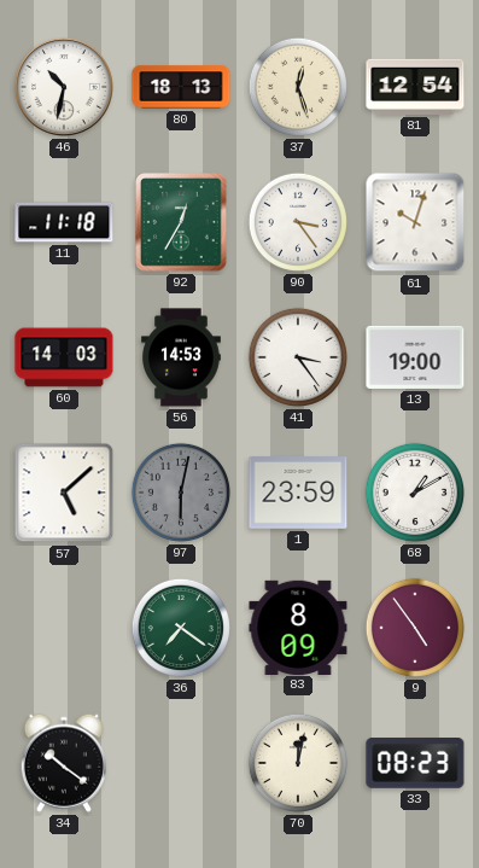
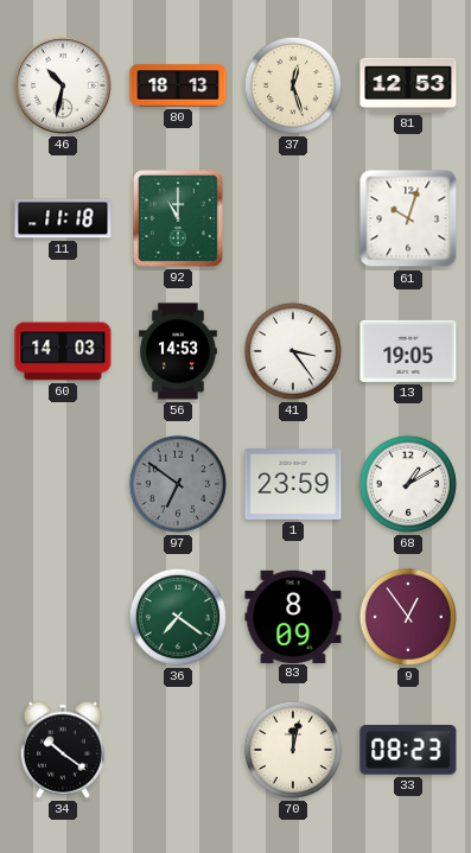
81: 12:54 -> 12:53
92: 12:35 -> 11:00
90: 3:24 -> none
13: 19:00 -> 19:05
57: 5:08 -> none
97: 6:02 -> 6:51
9: 4:54 -> 12:54
